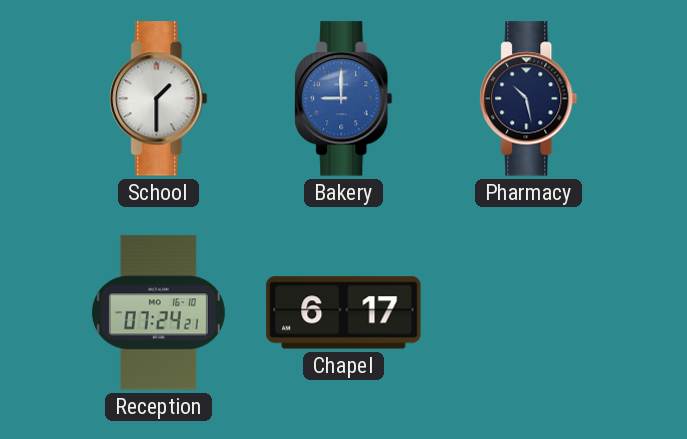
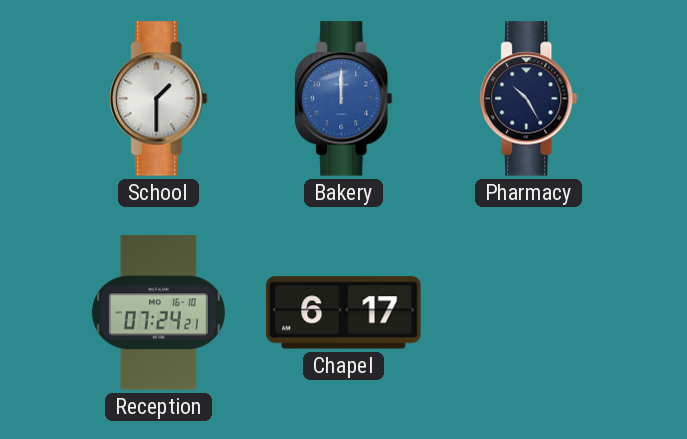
Bakery: 9:00 -> 12:00
Pharmacy: 10:28 -> 10:25
